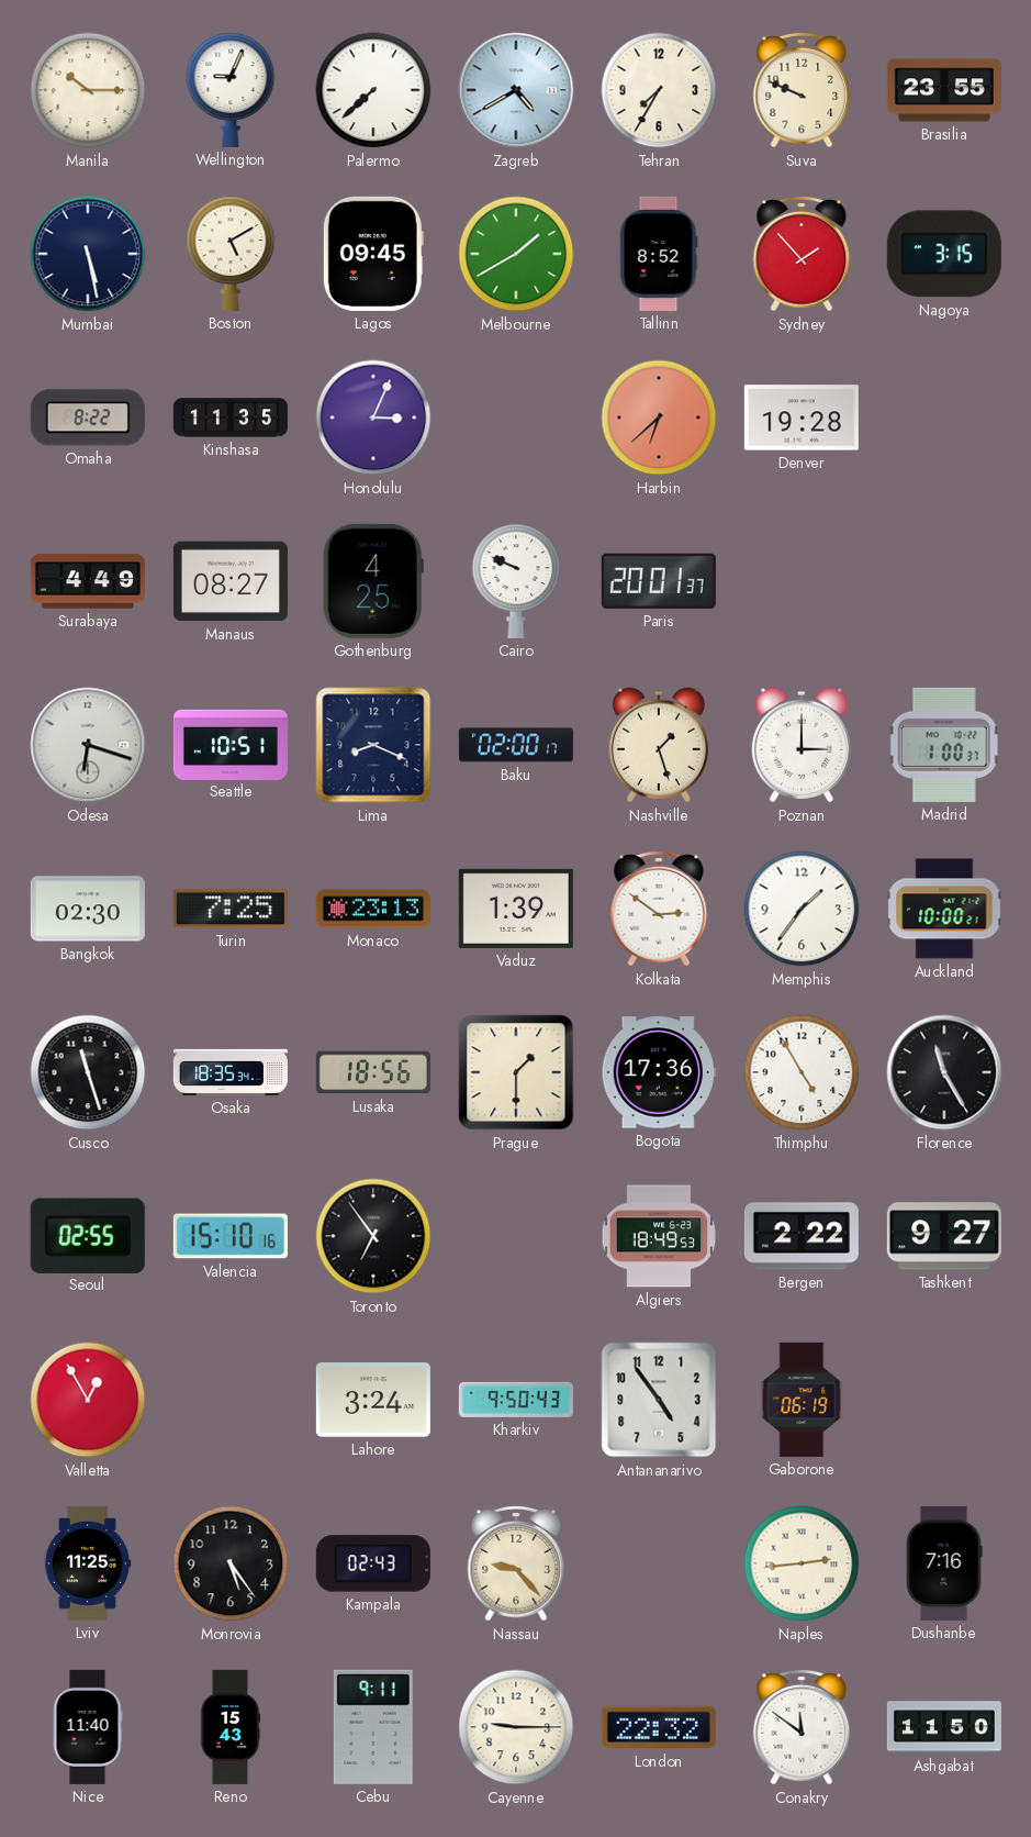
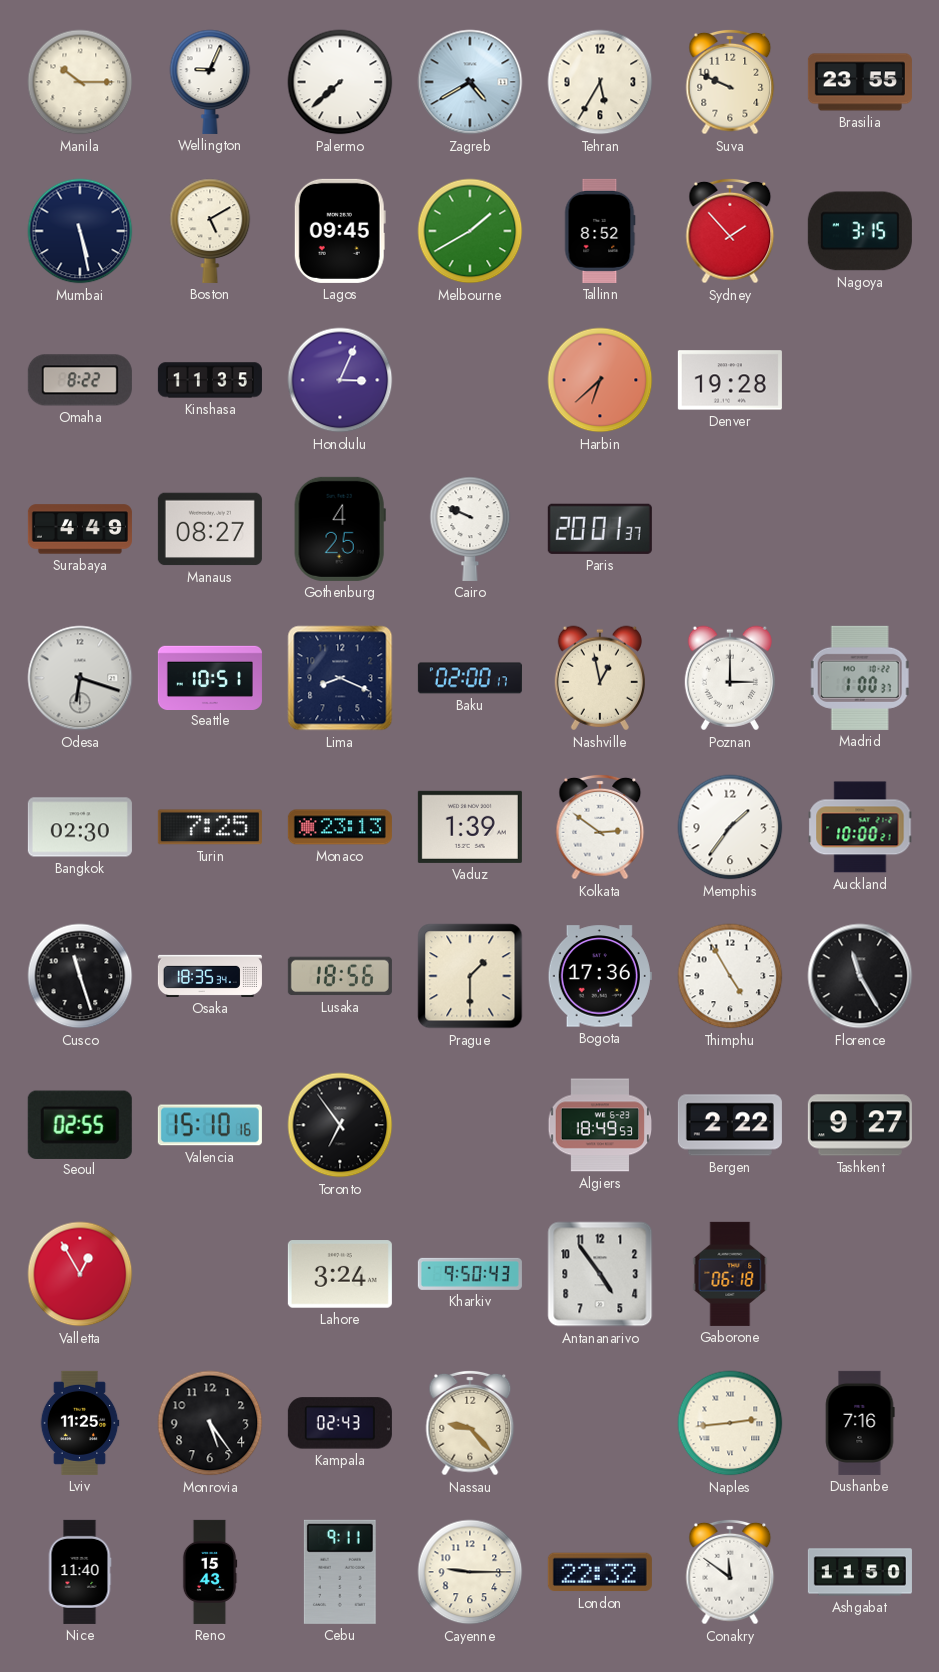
Tehran: 7:35 -> 5:35
Nashville: 1:27 -> 12:58
Gaborone: 06:19 -> 06:18
